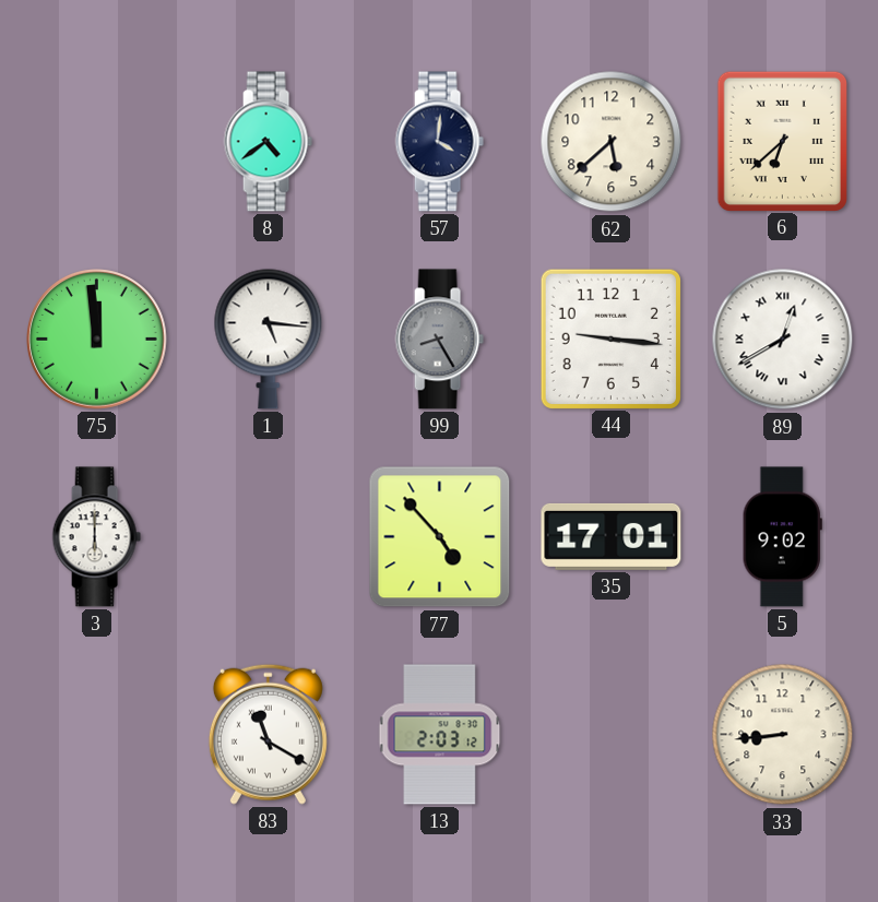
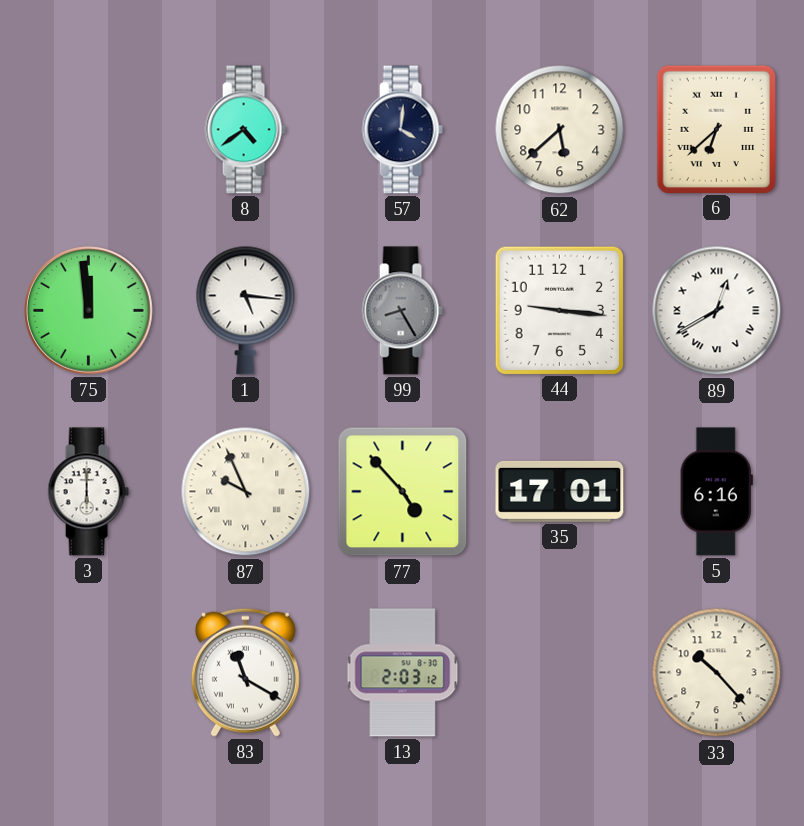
87: none -> 9:56
5: 9:02 -> 6:16
33: 8:44 -> 10:23
